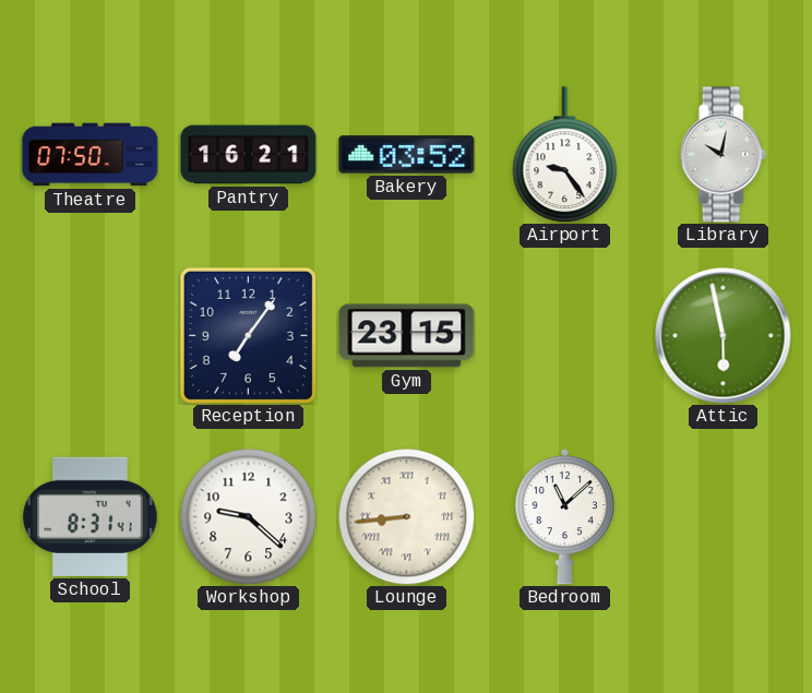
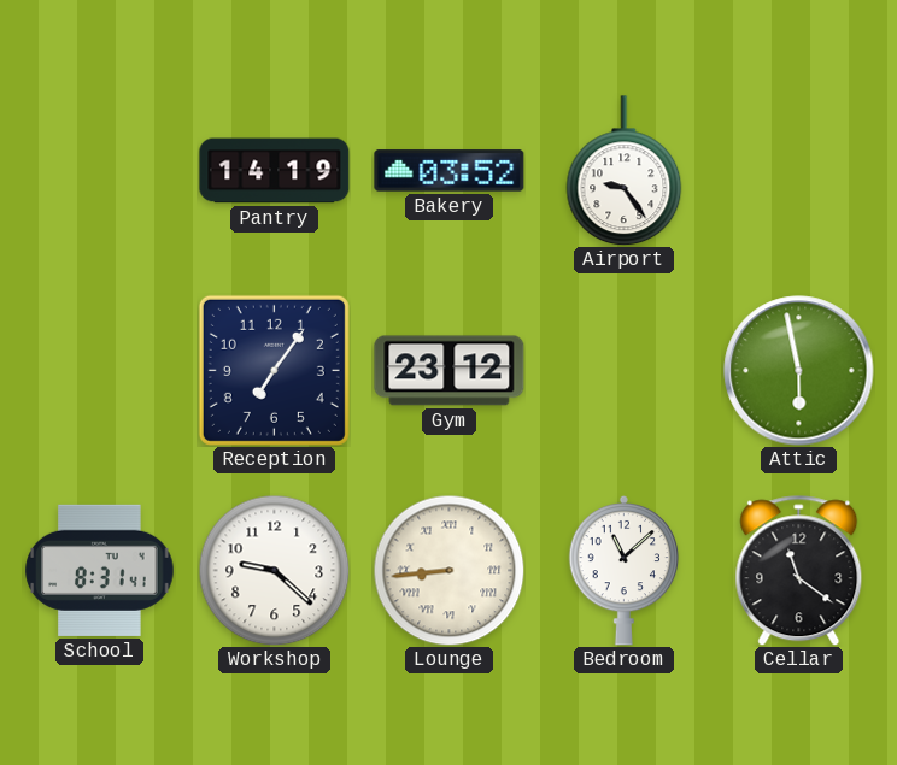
Theatre: 07:50 -> none
Pantry: 16:21 -> 14:19
Library: 10:02 -> none
Gym: 23:15 -> 23:12
Cellar: none -> 11:21
